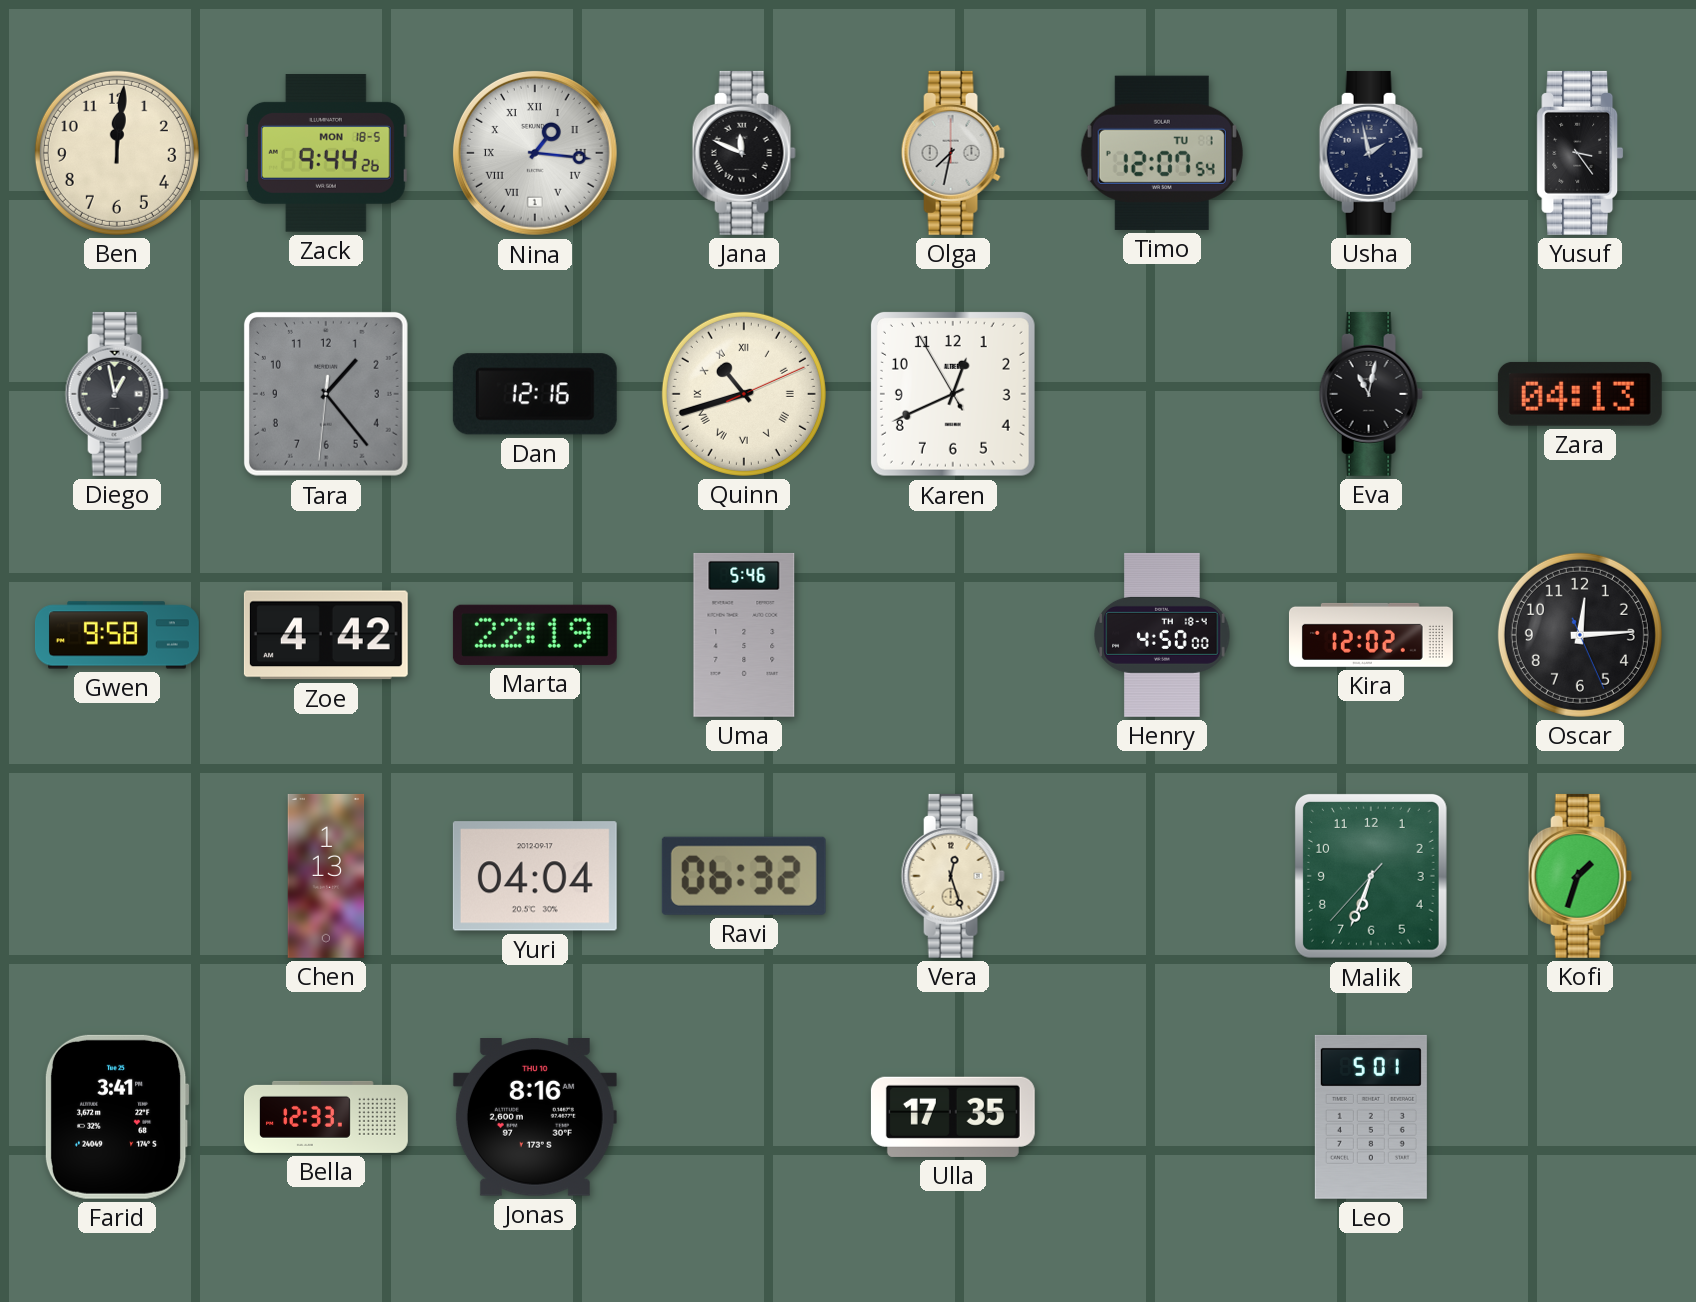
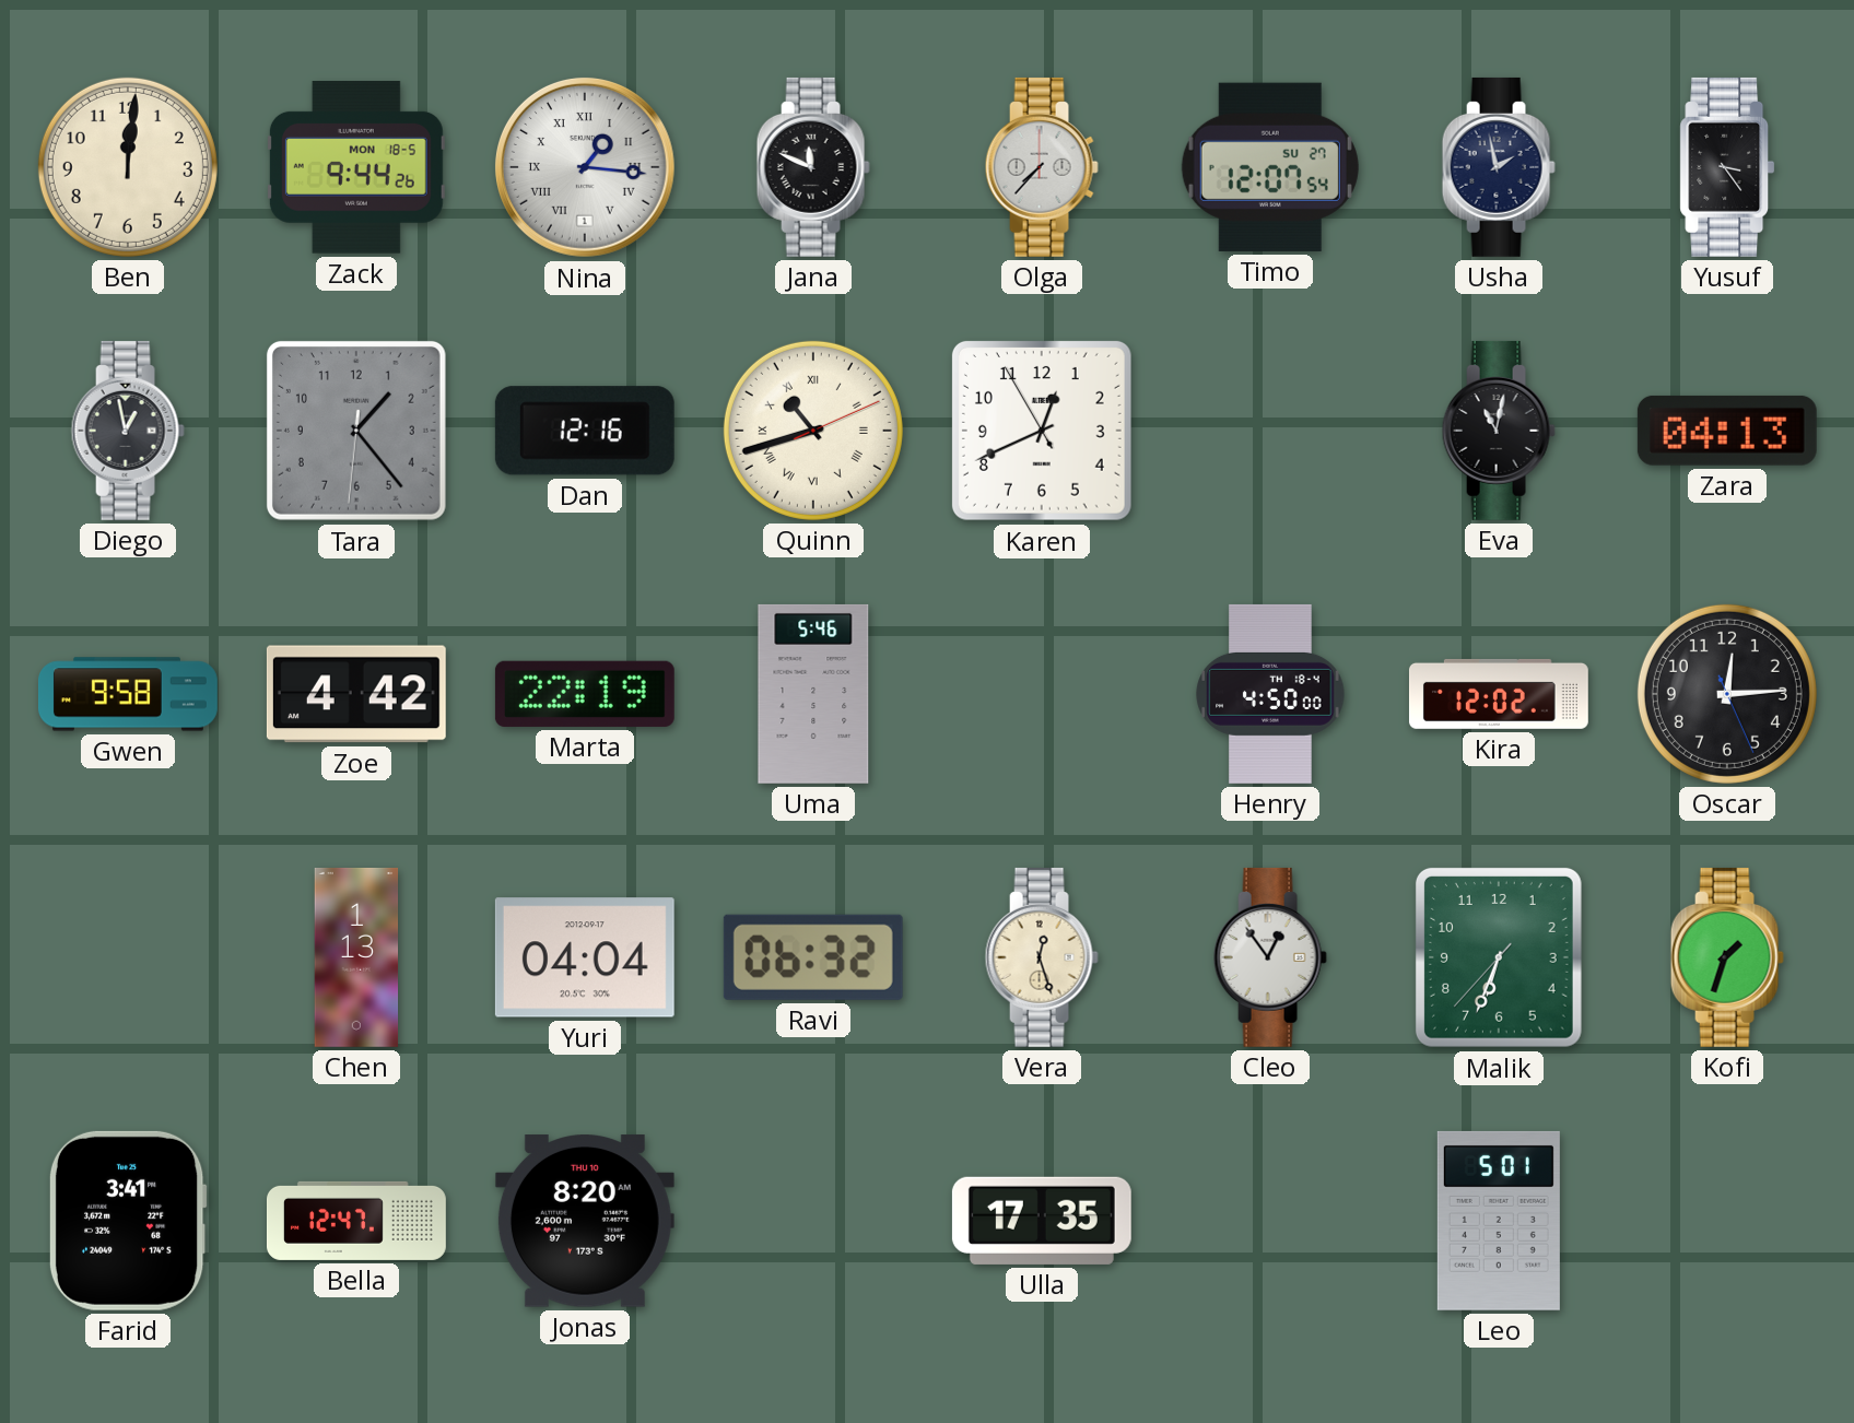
Olga: 7:32 -> 7:37
Timo date: TU 1 -> SU 27
Cleo: none -> 12:54
Bella: 12:33 -> 12:47
Jonas: 8:16 -> 8:20
